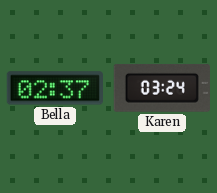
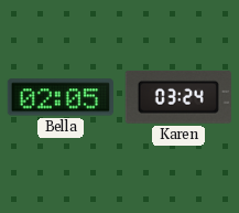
Bella: 02:37 -> 02:05
